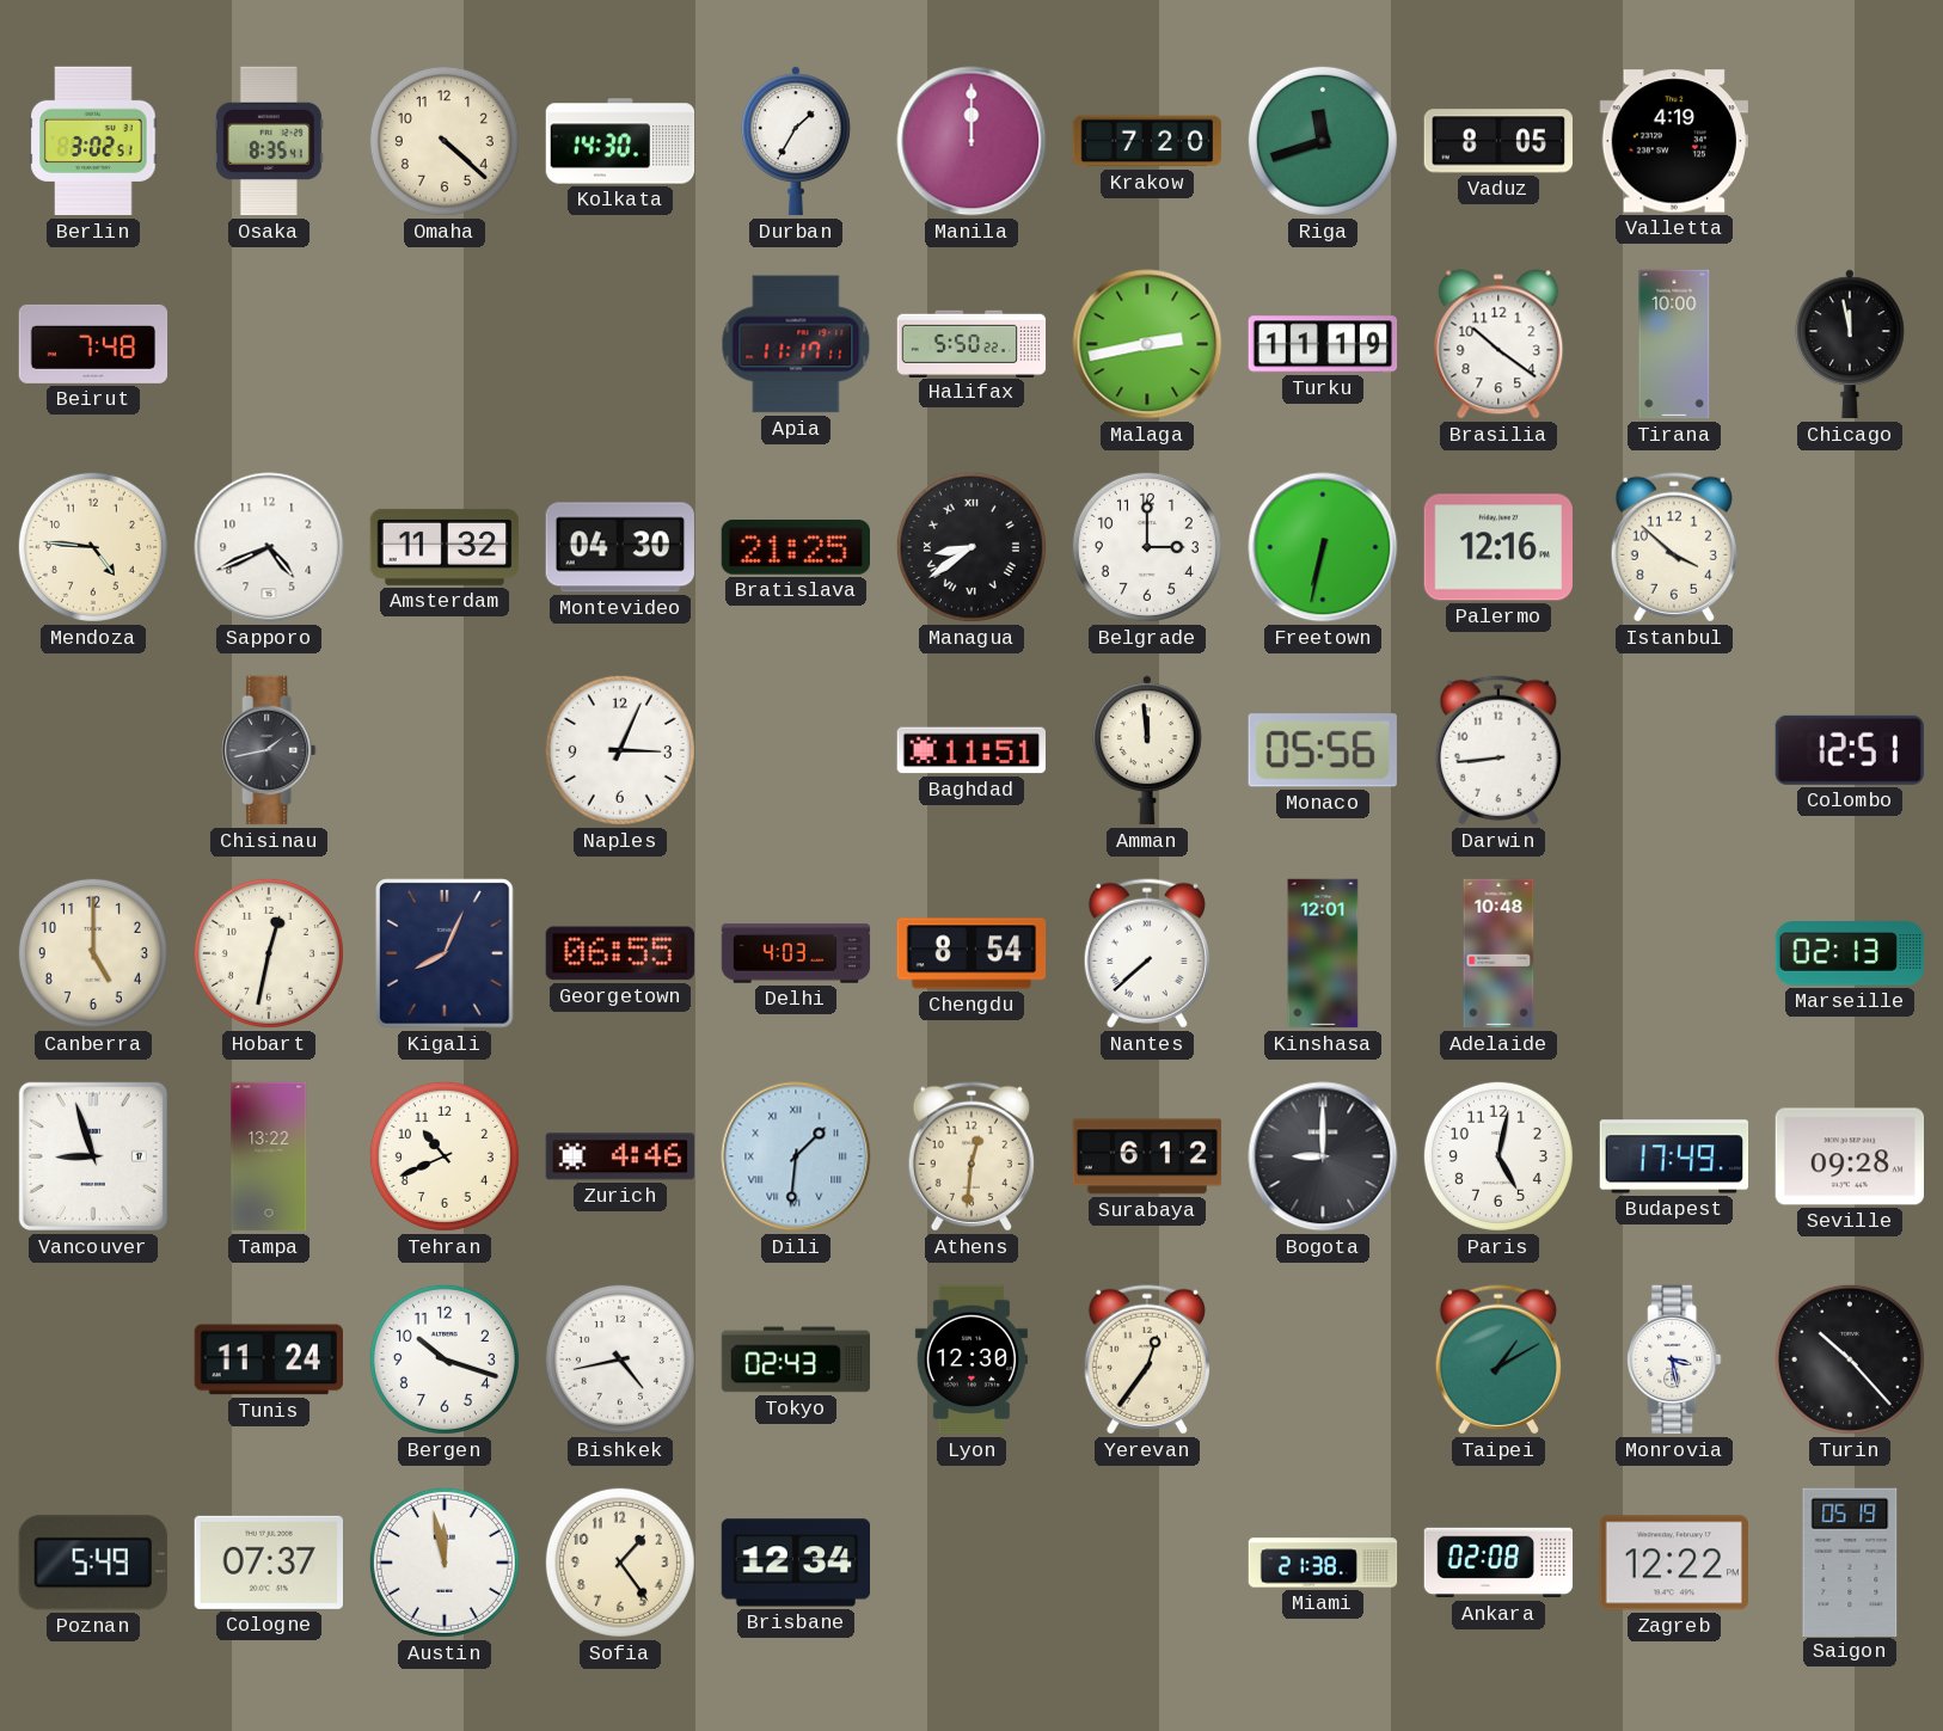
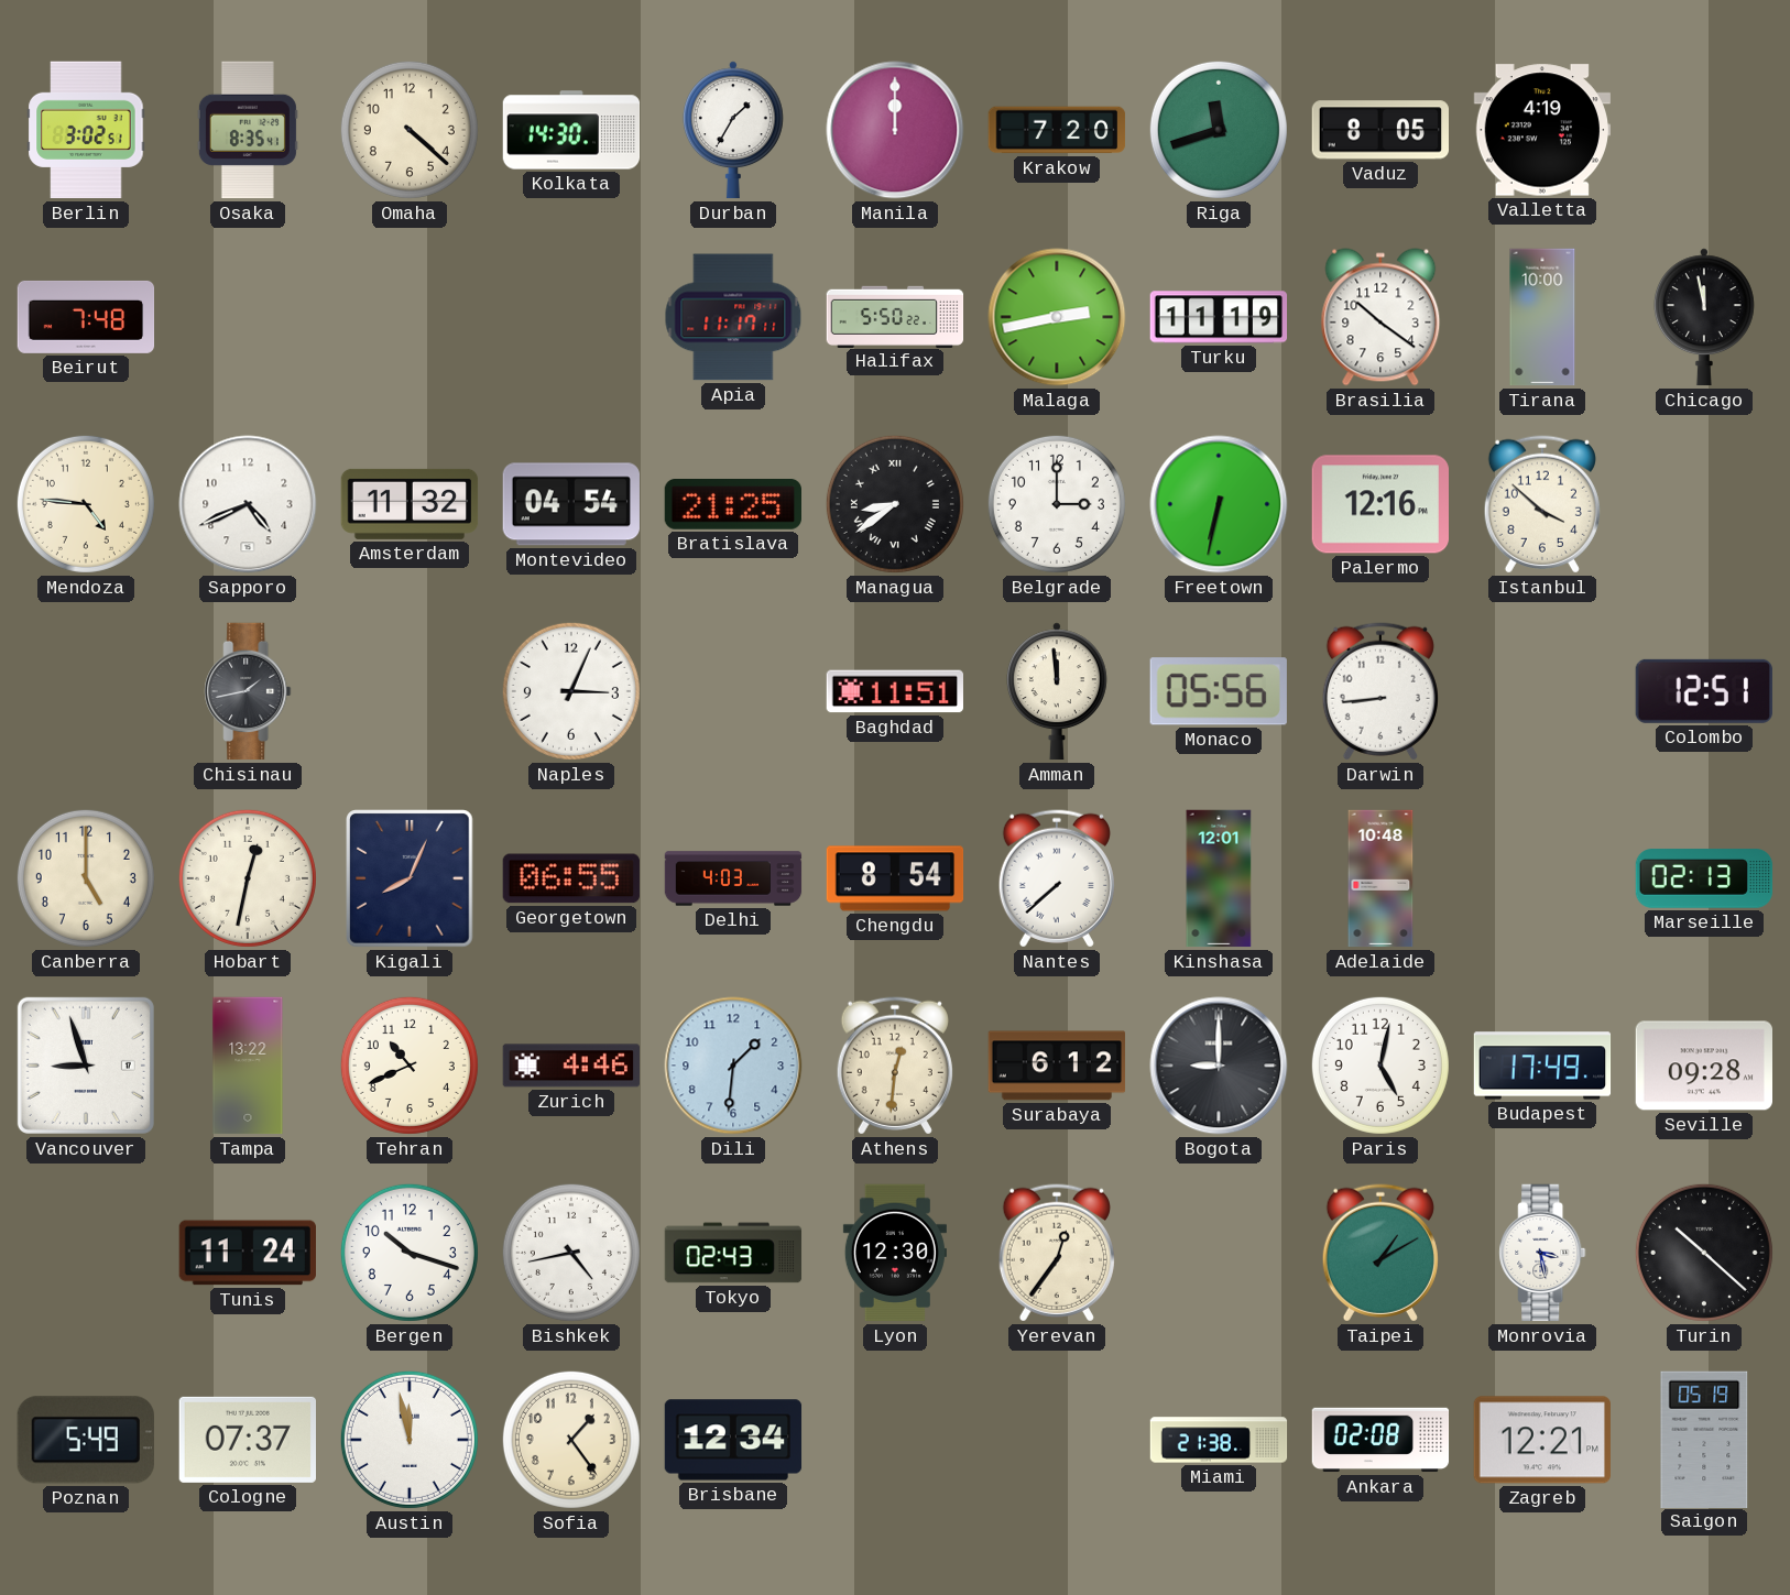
Montevideo: 04:30 -> 04:54
Dili numerals: Roman -> Arabic
Turin: 10:23 -> 10:22
Zagreb: 12:22 -> 12:21
